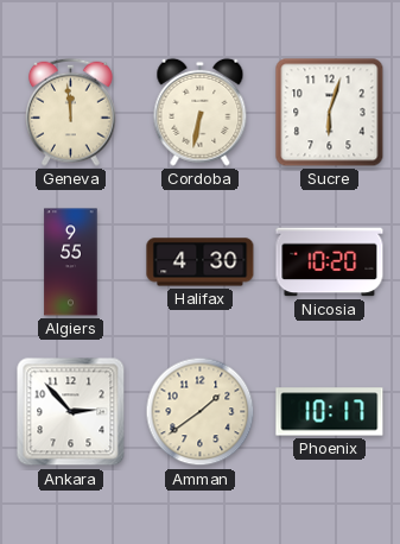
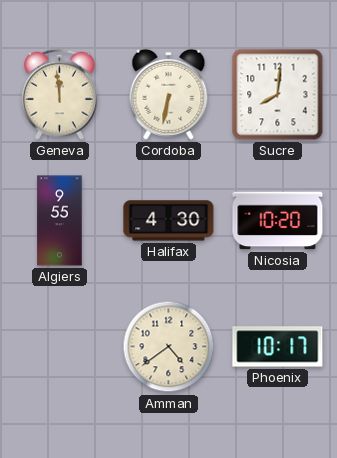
Sucre: 6:03 -> 8:01
Ankara: 2:53 -> none
Amman: 1:39 -> 4:39
